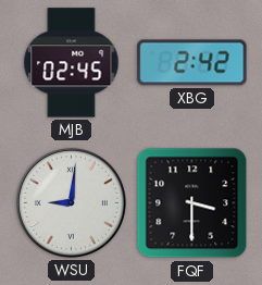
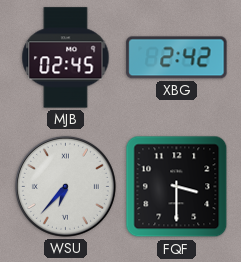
WSU: 9:01 -> 6:37
